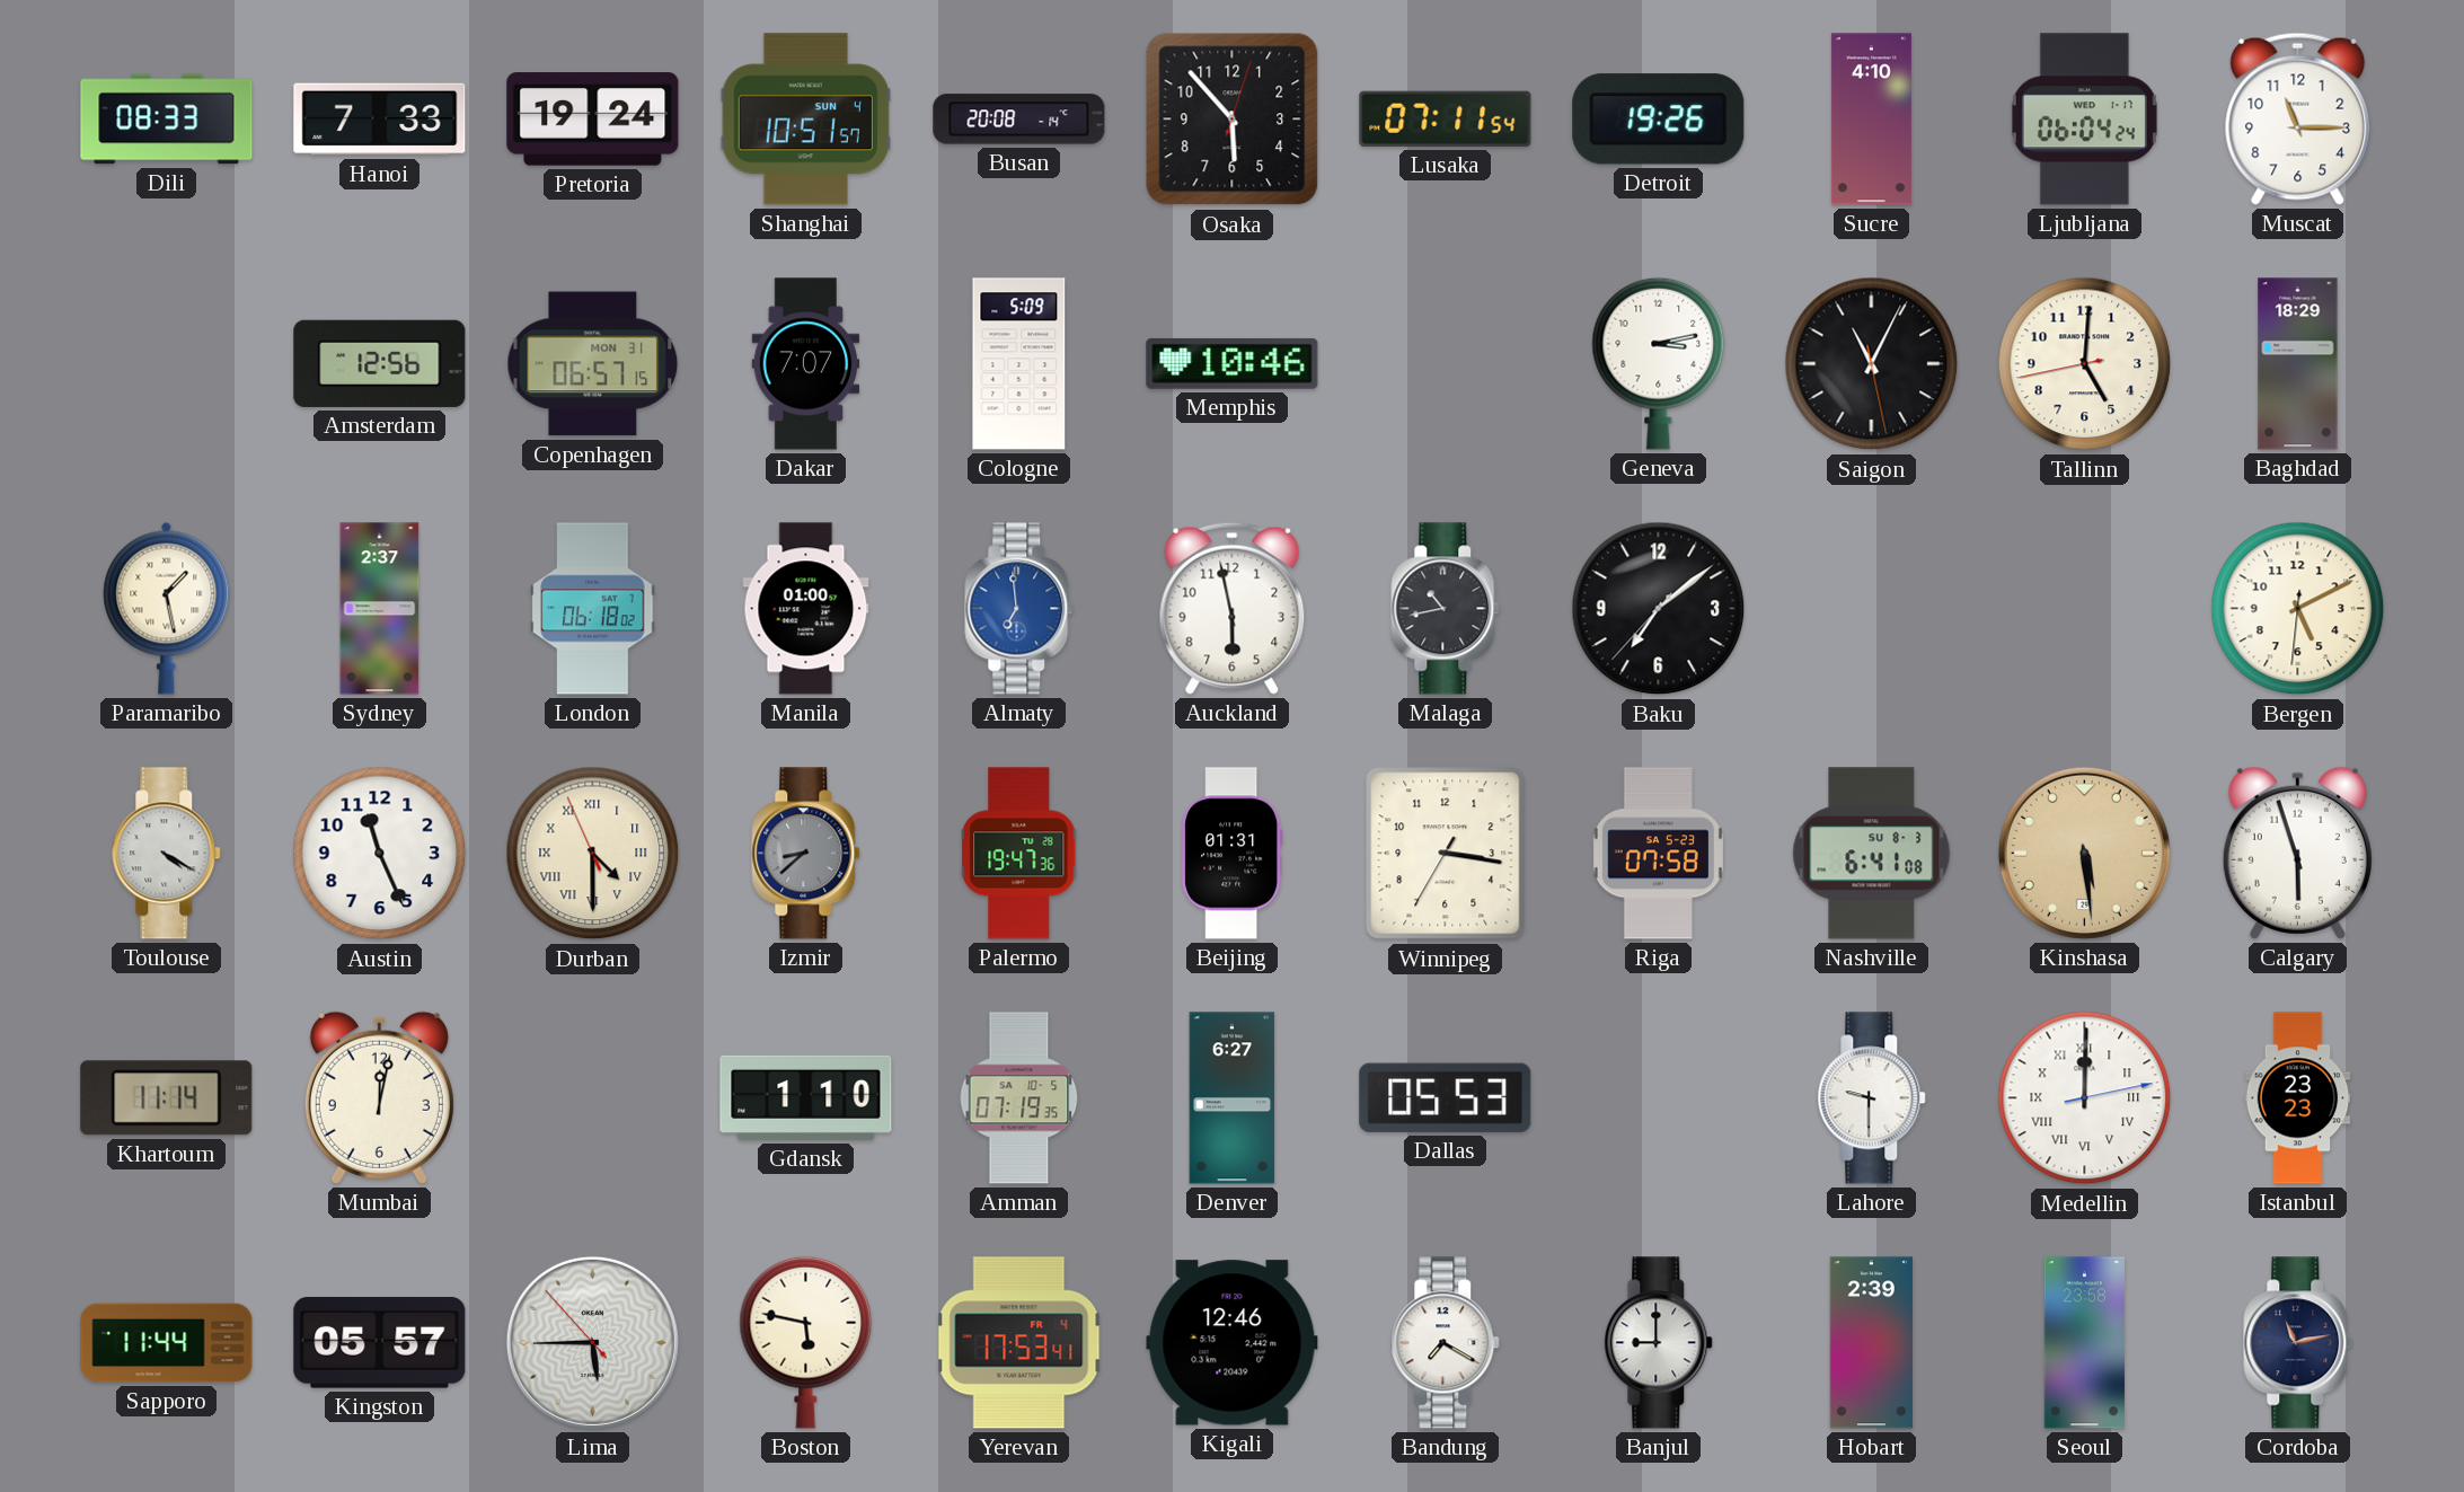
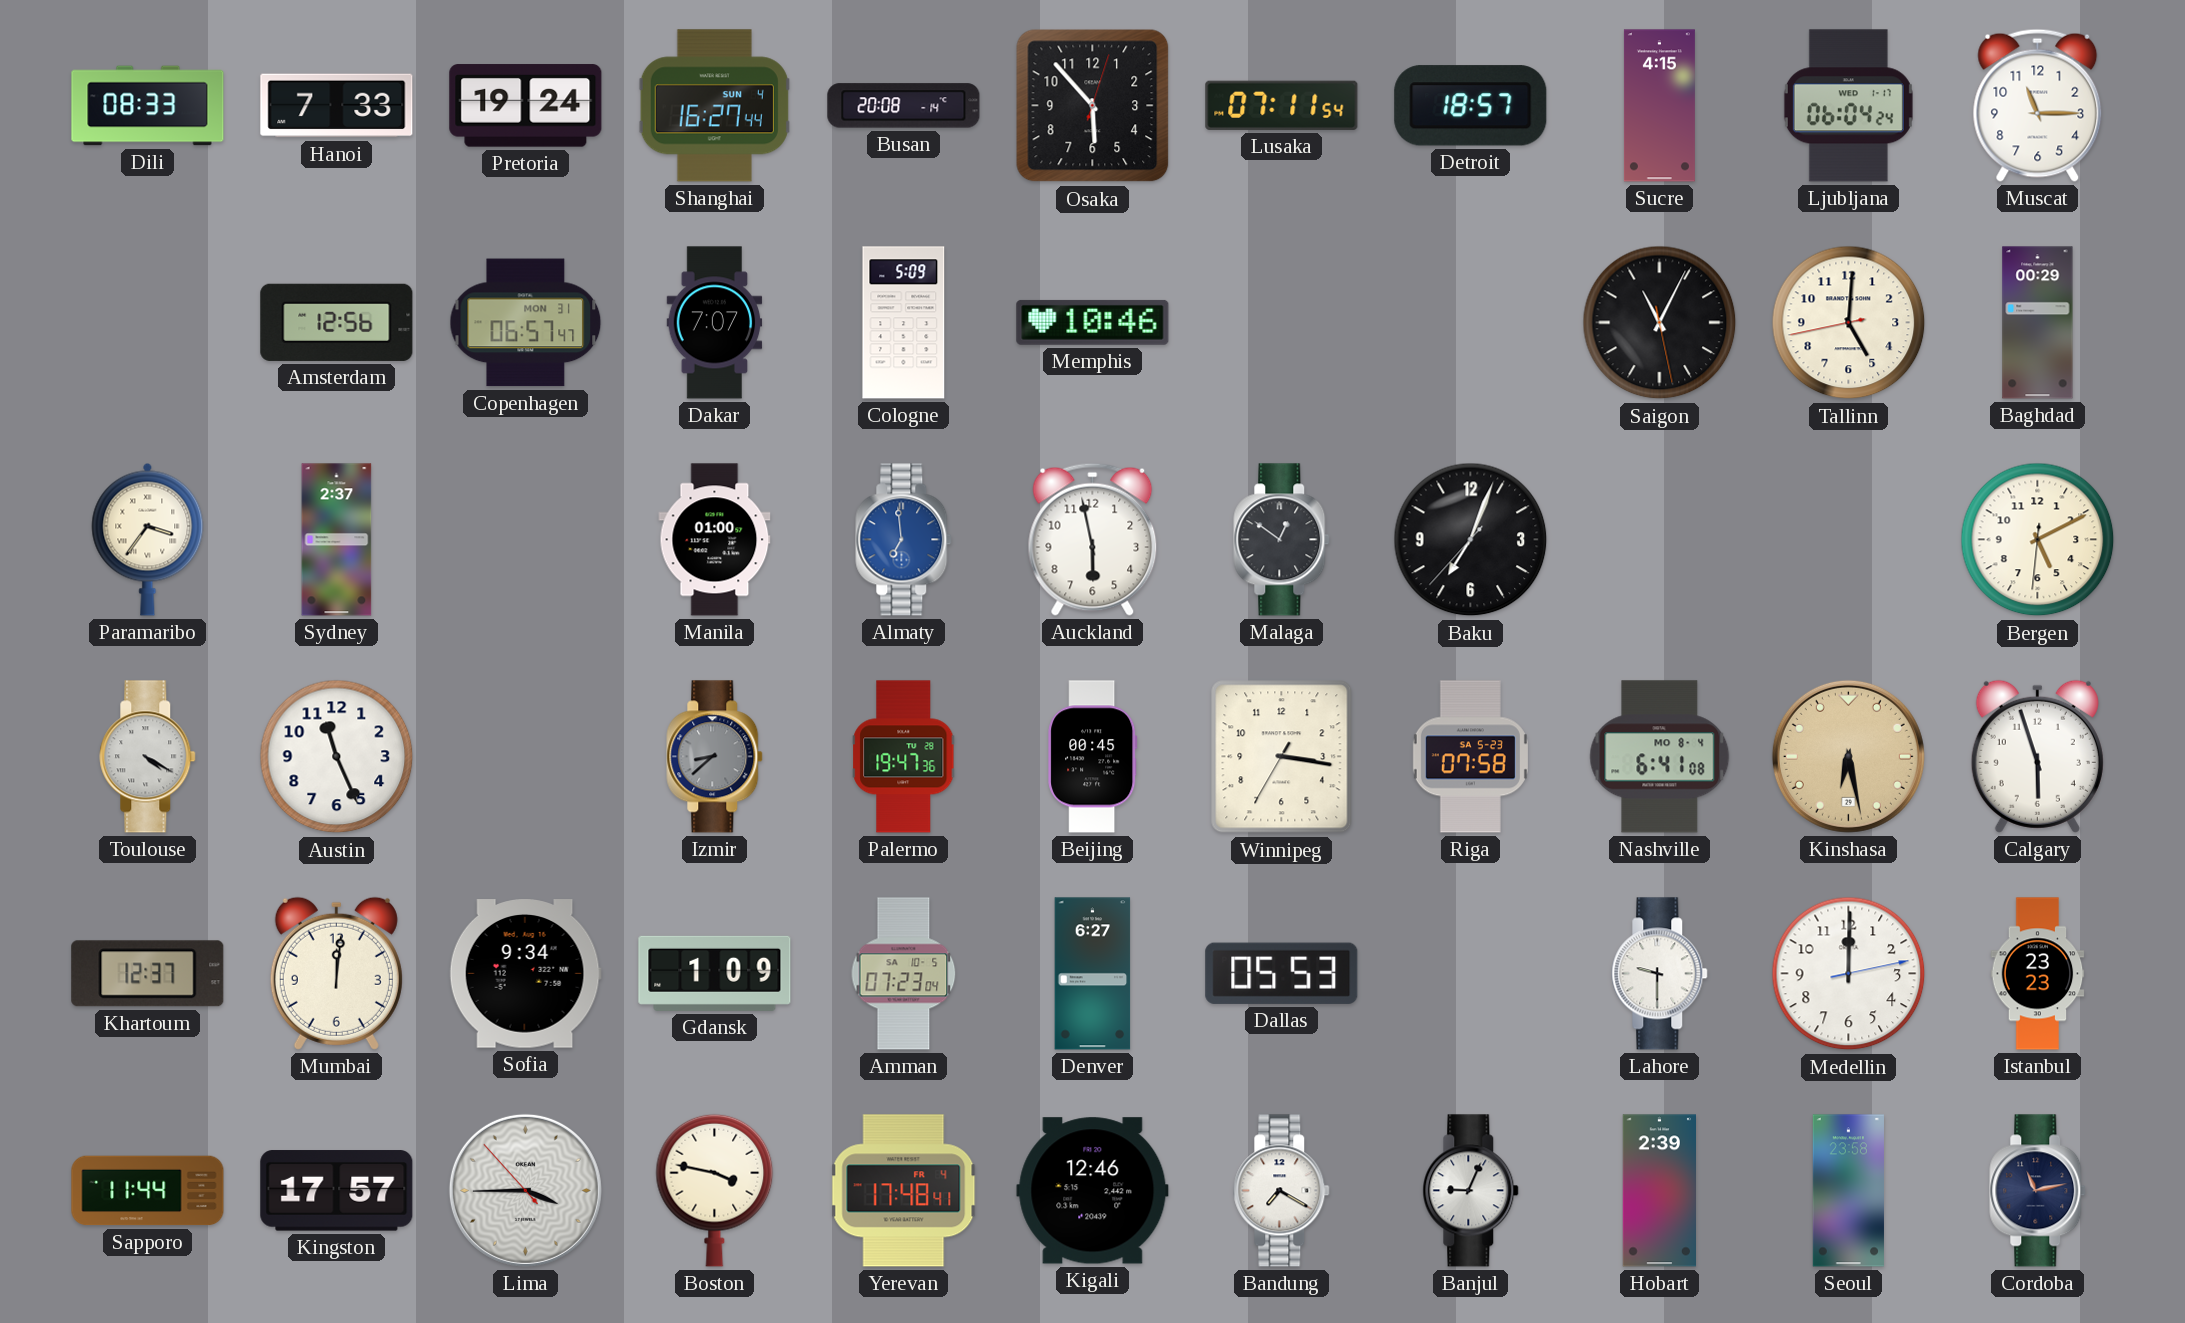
Shanghai: 10:51 -> 16:27
Detroit: 19:26 -> 18:57
Sucre: 4:10 -> 4:15
Copenhagen: 06:57:15 -> 06:57:47
Geneva: 3:13 -> none
Baghdad: 18:29 -> 00:29
Paramaribo: 1:28 -> 3:36
London: 06:18 -> none
Malaga: 10:43 -> 12:51
Baku: 7:08 -> 7:03
Durban: 4:29 -> none
Beijing: 01:31 -> 00:45
Nashville date: SU 8-3 -> MO 8-4
Kinshasa: 5:29 -> 6:28
Khartoum: 11:14 -> 12:37
Mumbai: 12:02 -> 12:01
Sofia: none -> 9:34
Gdansk: 1:10 -> 1:09
Amman: 07:19 -> 07:23
Medellin numerals: Roman -> Arabic
Kingston: 05:57 -> 17:57
Lima: 5:44 -> 3:44
Boston: 5:47 -> 3:47
Yerevan: 17:53 -> 17:48
Banjul: 9:00 -> 9:04
